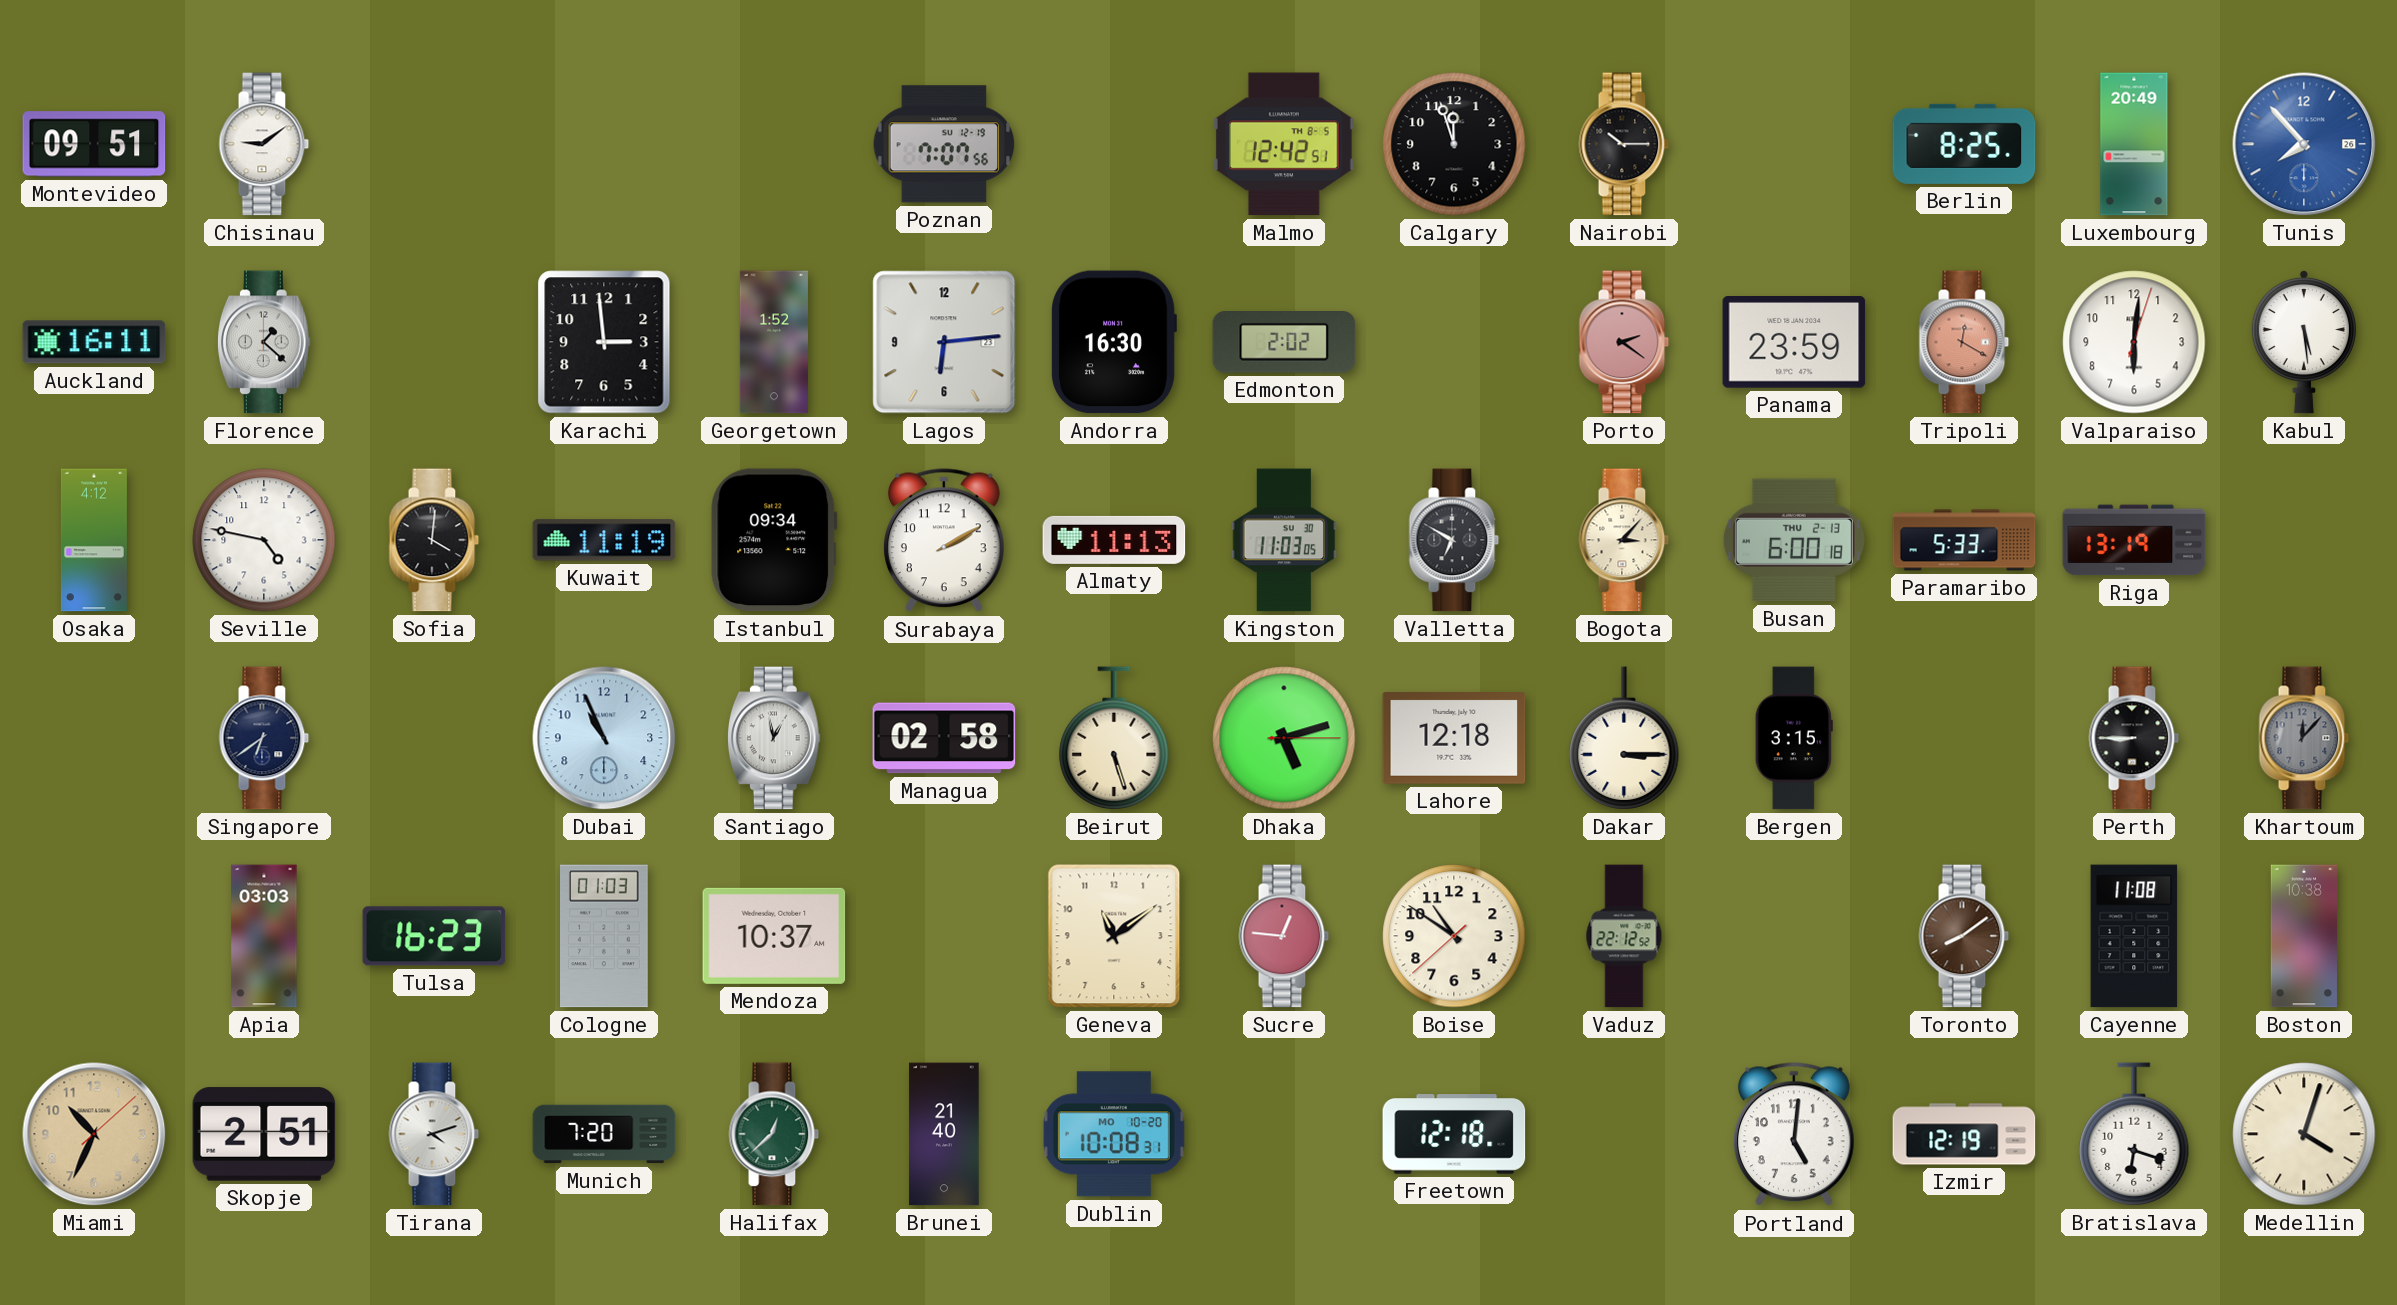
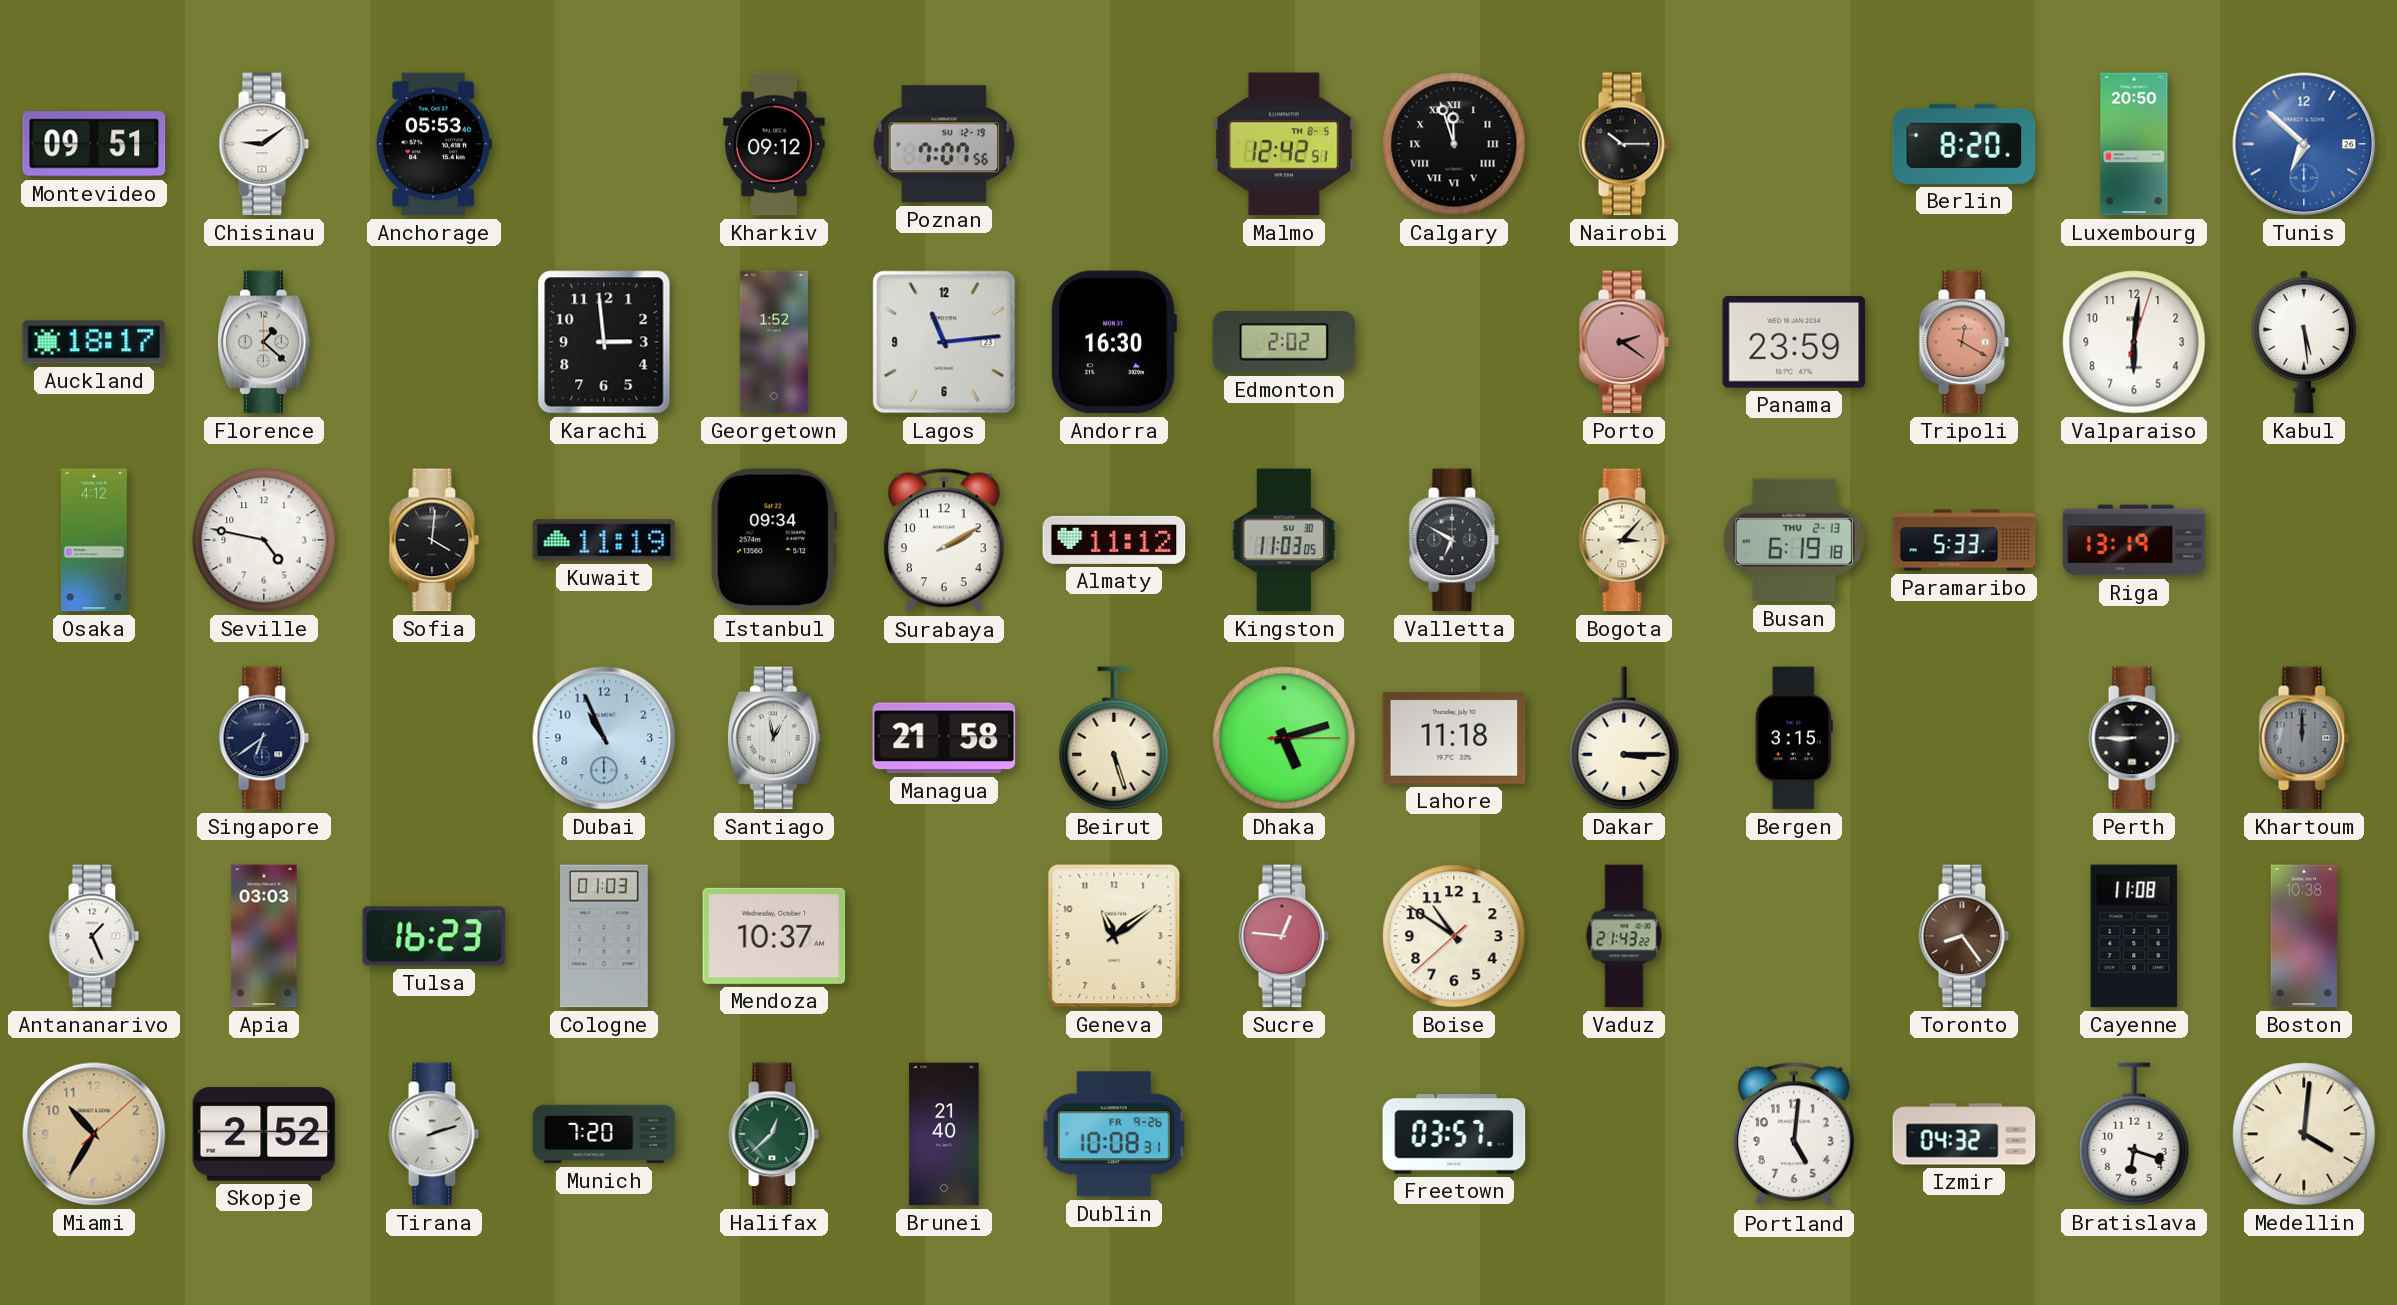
Anchorage: none -> 05:53
Kharkiv: none -> 09:12
Calgary numerals: Arabic -> Roman
Berlin: 8:25 -> 8:20
Luxembourg: 20:49 -> 20:50
Tunis: 7:53 -> 6:52
Auckland: 16:11 -> 18:17
Lagos: 6:14 -> 11:14
Almaty: 11:13 -> 11:12
Busan: 6:00 -> 6:19
Managua: 02:58 -> 21:58
Lahore: 12:18 -> 11:18
Khartoum: 12:07 -> 12:00
Antananarivo: none -> 1:26
Vaduz: 22:12 -> 21:43
Toronto: 8:09 -> 8:24
Miami: 10:34 -> 10:35
Skopje: 2:51 -> 2:52
Tirana: 4:12 -> 2:12
Dublin date: MO 10-20 -> FR 9-26
Freetown: 12:18 -> 03:57
Izmir: 12:19 -> 04:32
Medellin: 4:03 -> 4:01
